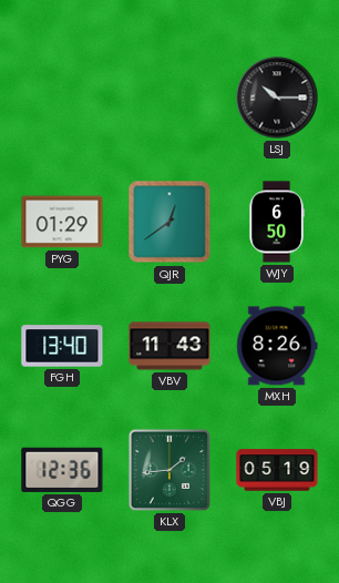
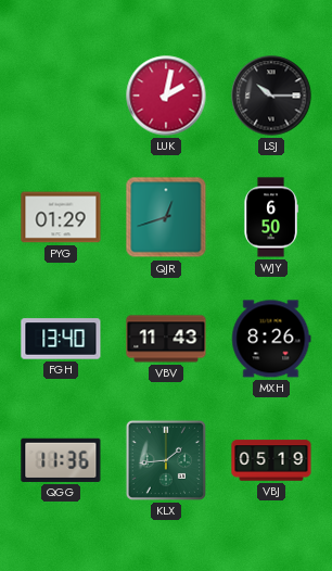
LUK: none -> 2:02
QJR: 12:39 -> 12:42
QGG: 12:36 -> 11:36
